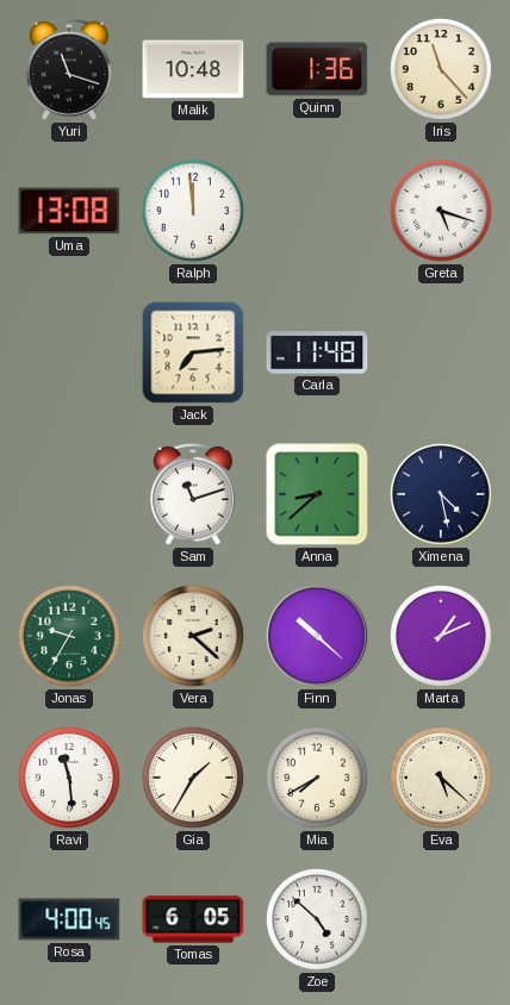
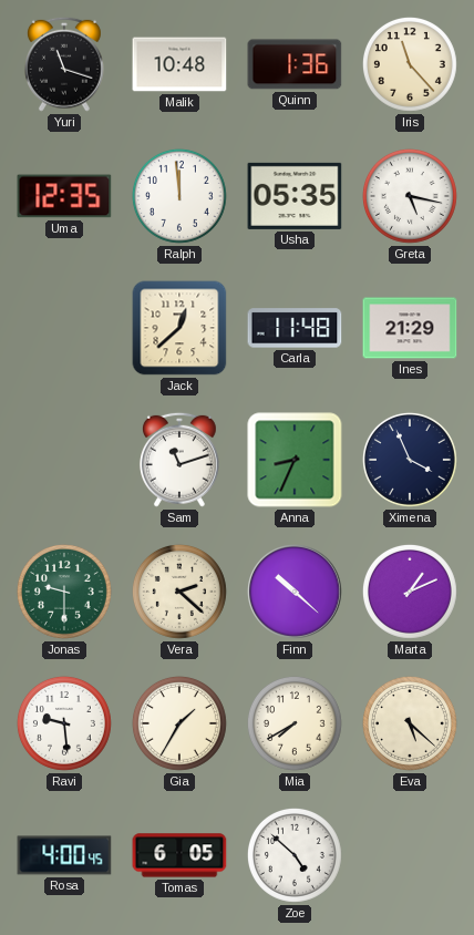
Uma: 13:08 -> 12:35
Usha: none -> 05:35
Greta: 5:18 -> 5:17
Jack: 7:14 -> 12:38
Ines: none -> 21:29
Anna: 8:38 -> 8:34
Ximena: 4:28 -> 3:56
Jonas: 9:35 -> 9:30
Ravi: 11:29 -> 9:29
